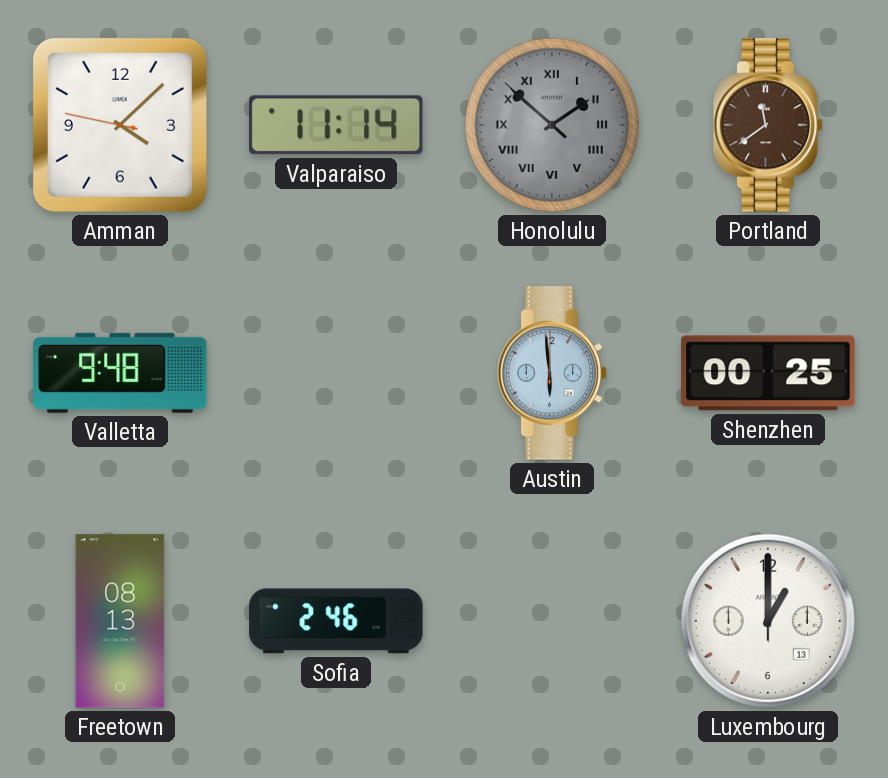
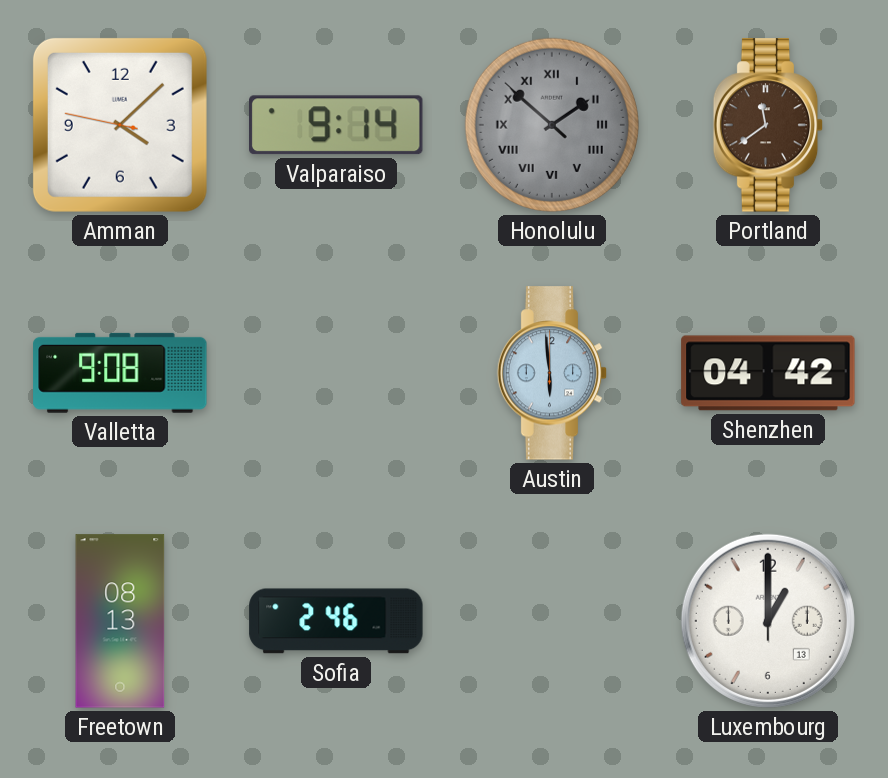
Valparaiso: 11:14 -> 9:14
Valletta: 9:48 -> 9:08
Shenzhen: 00:25 -> 04:42
